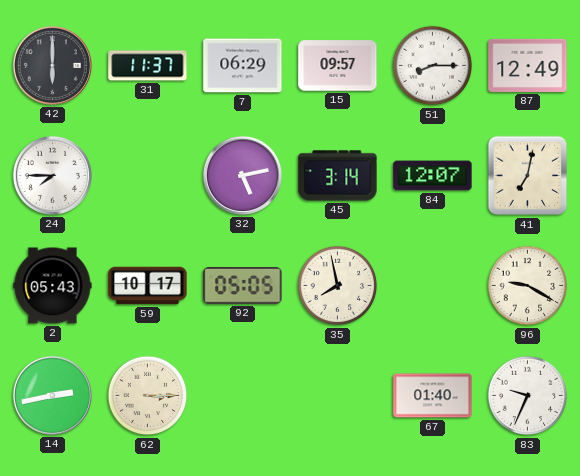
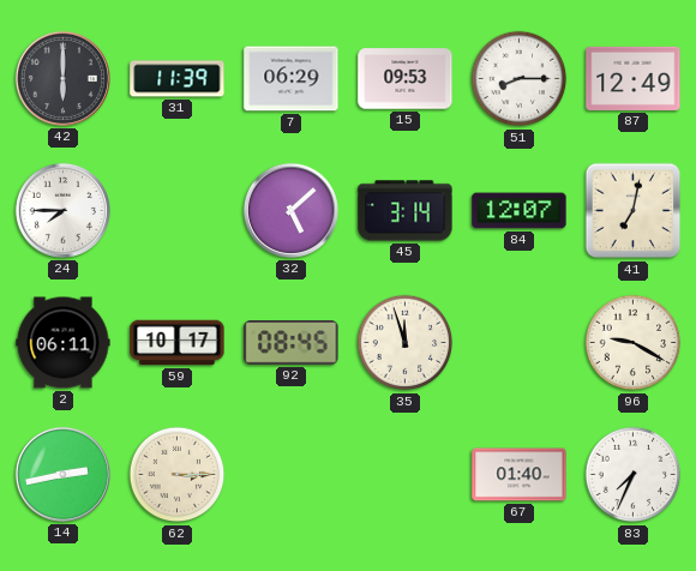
31: 11:37 -> 11:39
15: 09:57 -> 09:53
32: 5:13 -> 5:08
2: 05:43 -> 06:11
92: 05:05 -> 08:45
35: 7:58 -> 11:57
83: 9:34 -> 7:34
